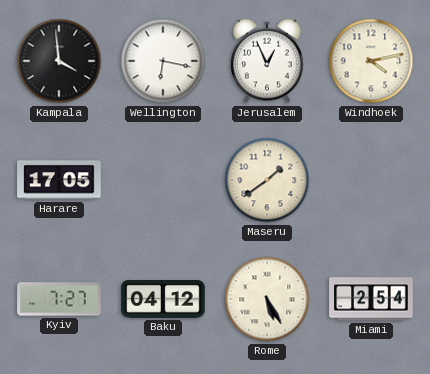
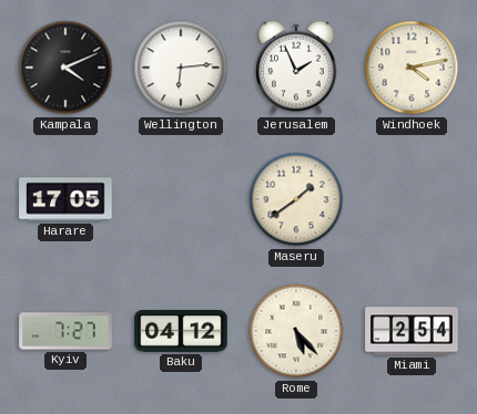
Kampala: 3:59 -> 4:11
Wellington: 6:17 -> 6:14
Jerusalem: 12:56 -> 1:56
Rome: 5:25 -> 5:23
